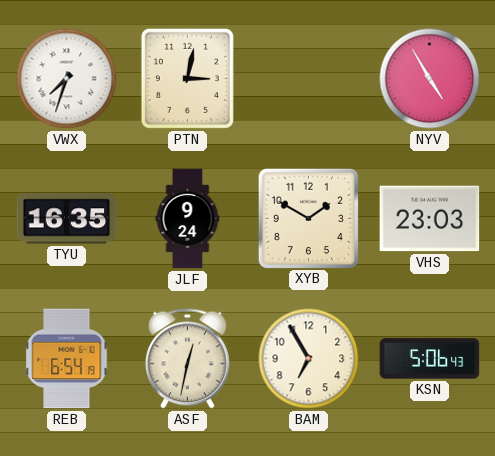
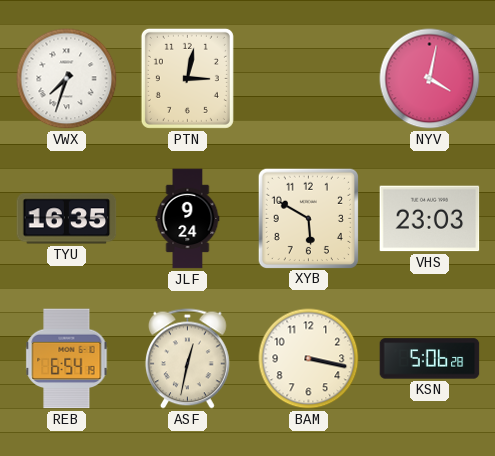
NYV: 4:55 -> 4:02
XYB: 1:50 -> 5:50
BAM: 6:55 -> 3:17
KSN: 5:06:43 -> 5:06:28
